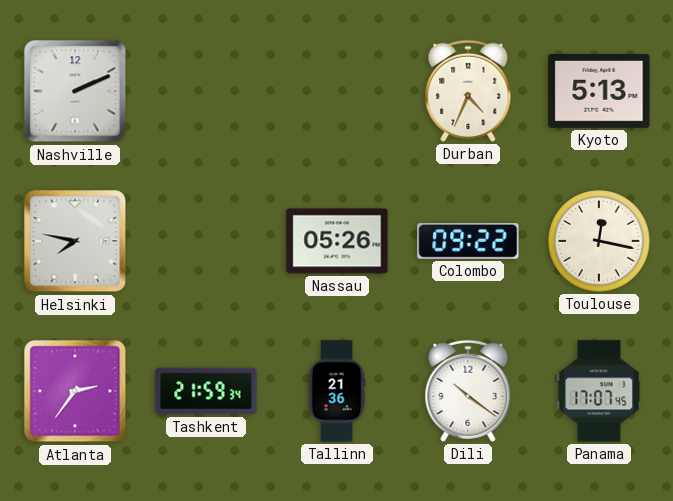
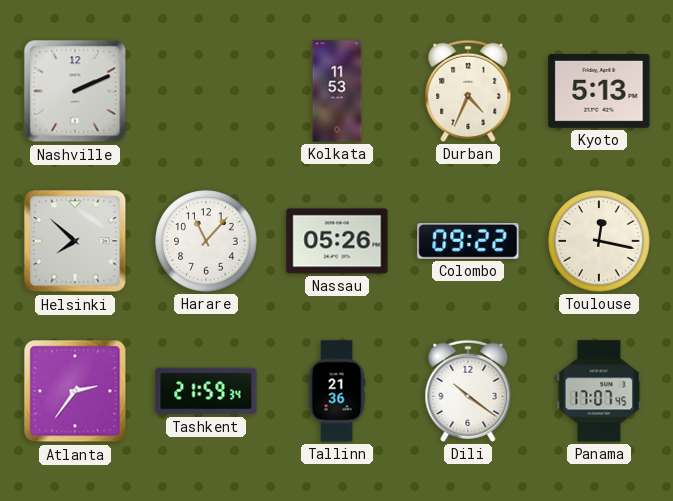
Kolkata: none -> 11:53
Helsinki: 7:47 -> 7:52
Harare: none -> 11:07
